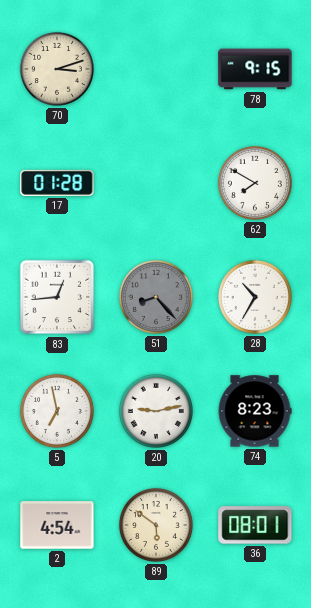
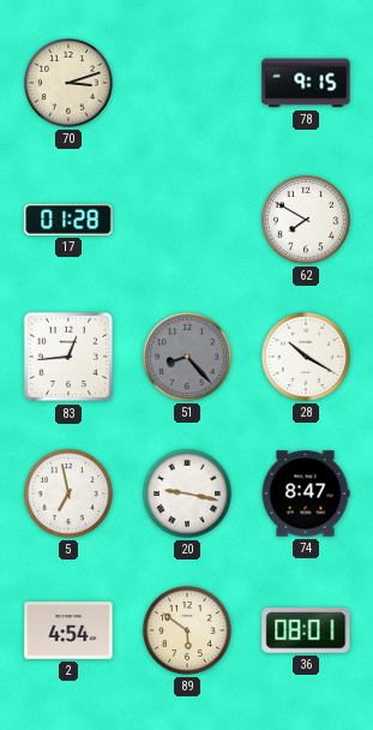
28: 10:35 -> 10:20
20: 9:13 -> 9:17
74: 8:23 -> 8:47
